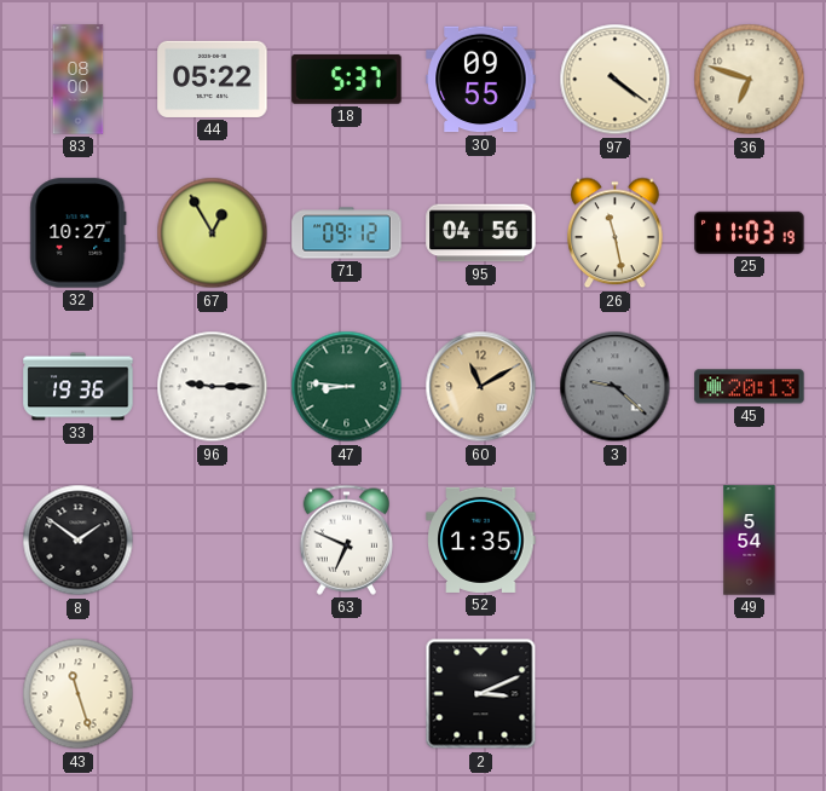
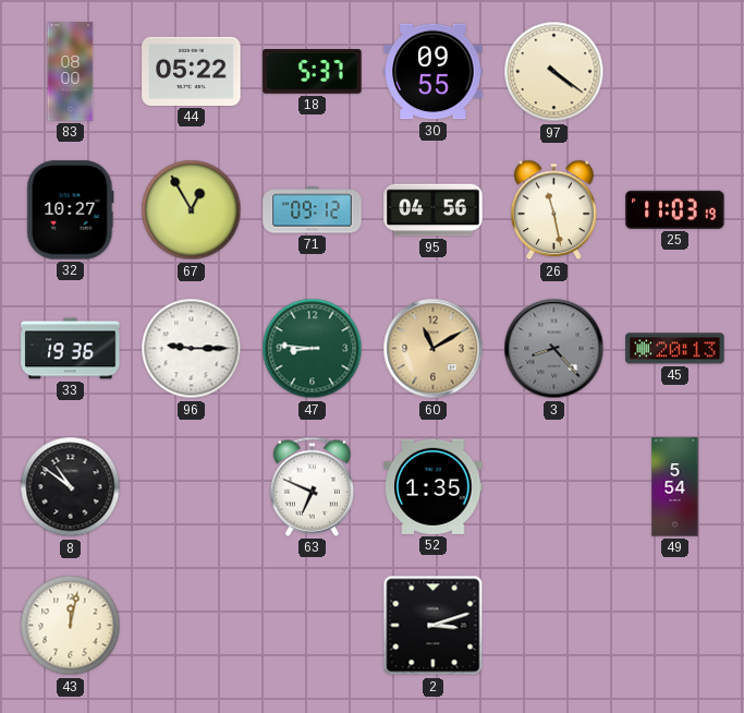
36: 6:48 -> none
3: 9:22 -> 8:23
8: 1:51 -> 10:51
43: 11:27 -> 12:02
2: 3:11 -> 3:12
